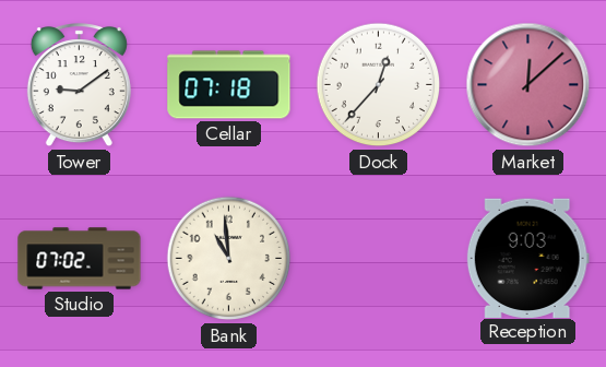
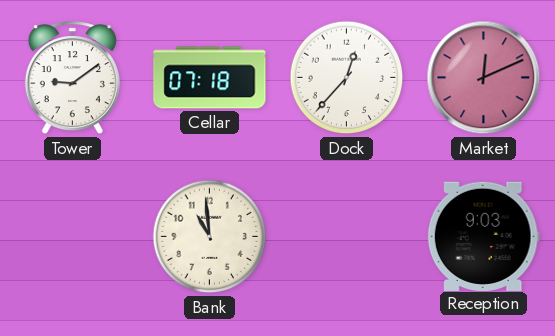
Market: 12:08 -> 12:11
Studio: 07:02 -> none
